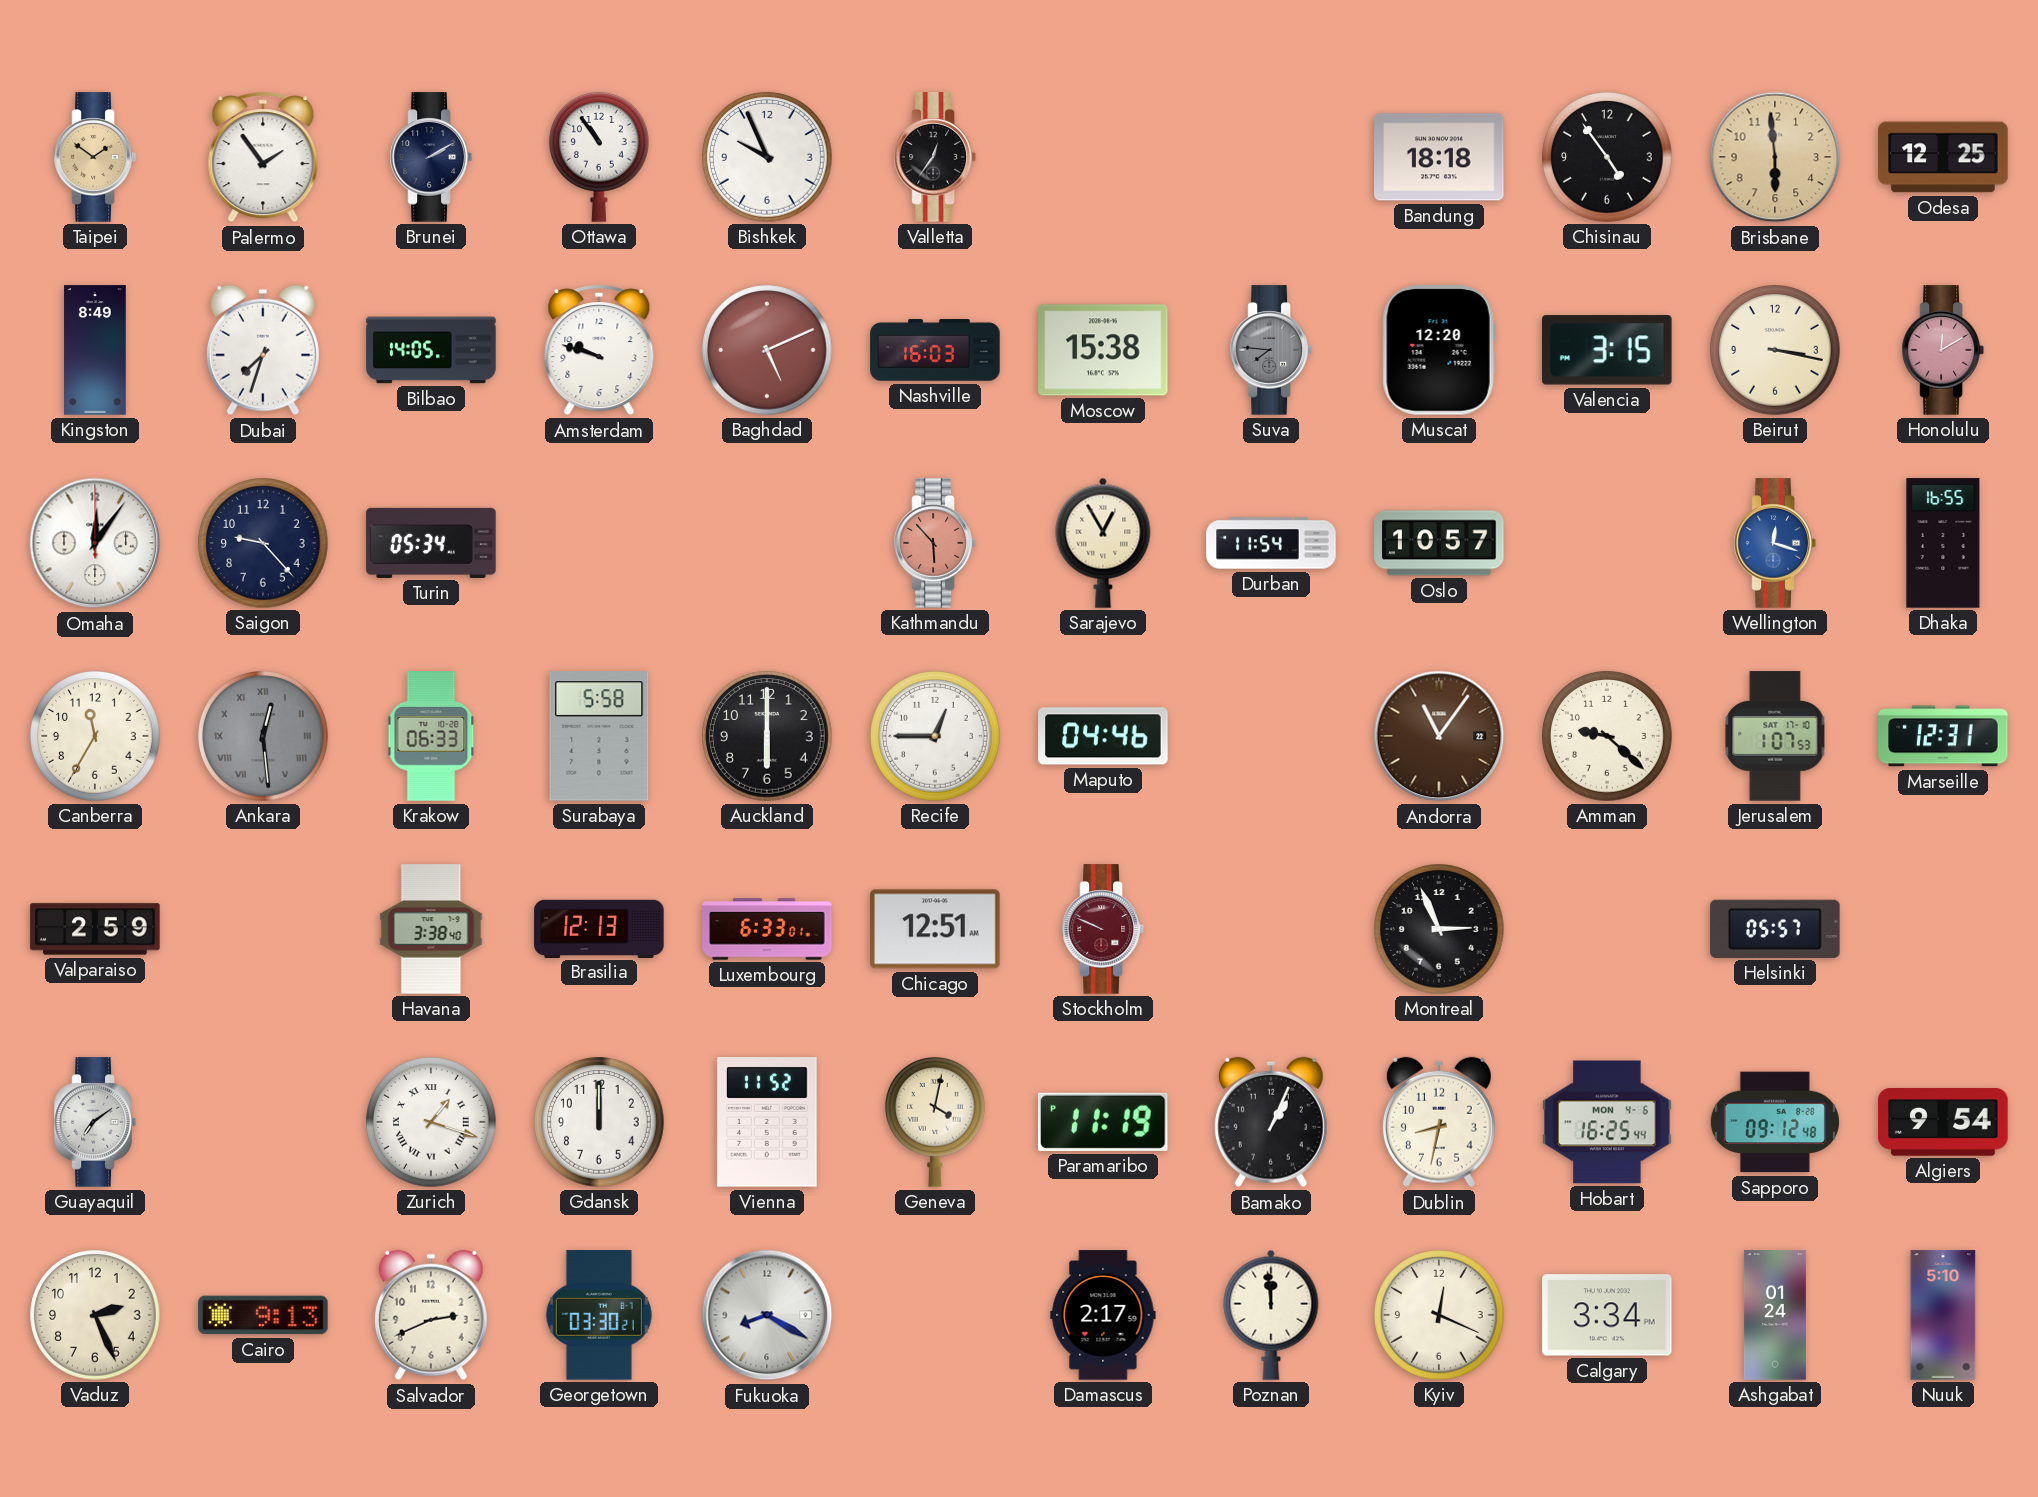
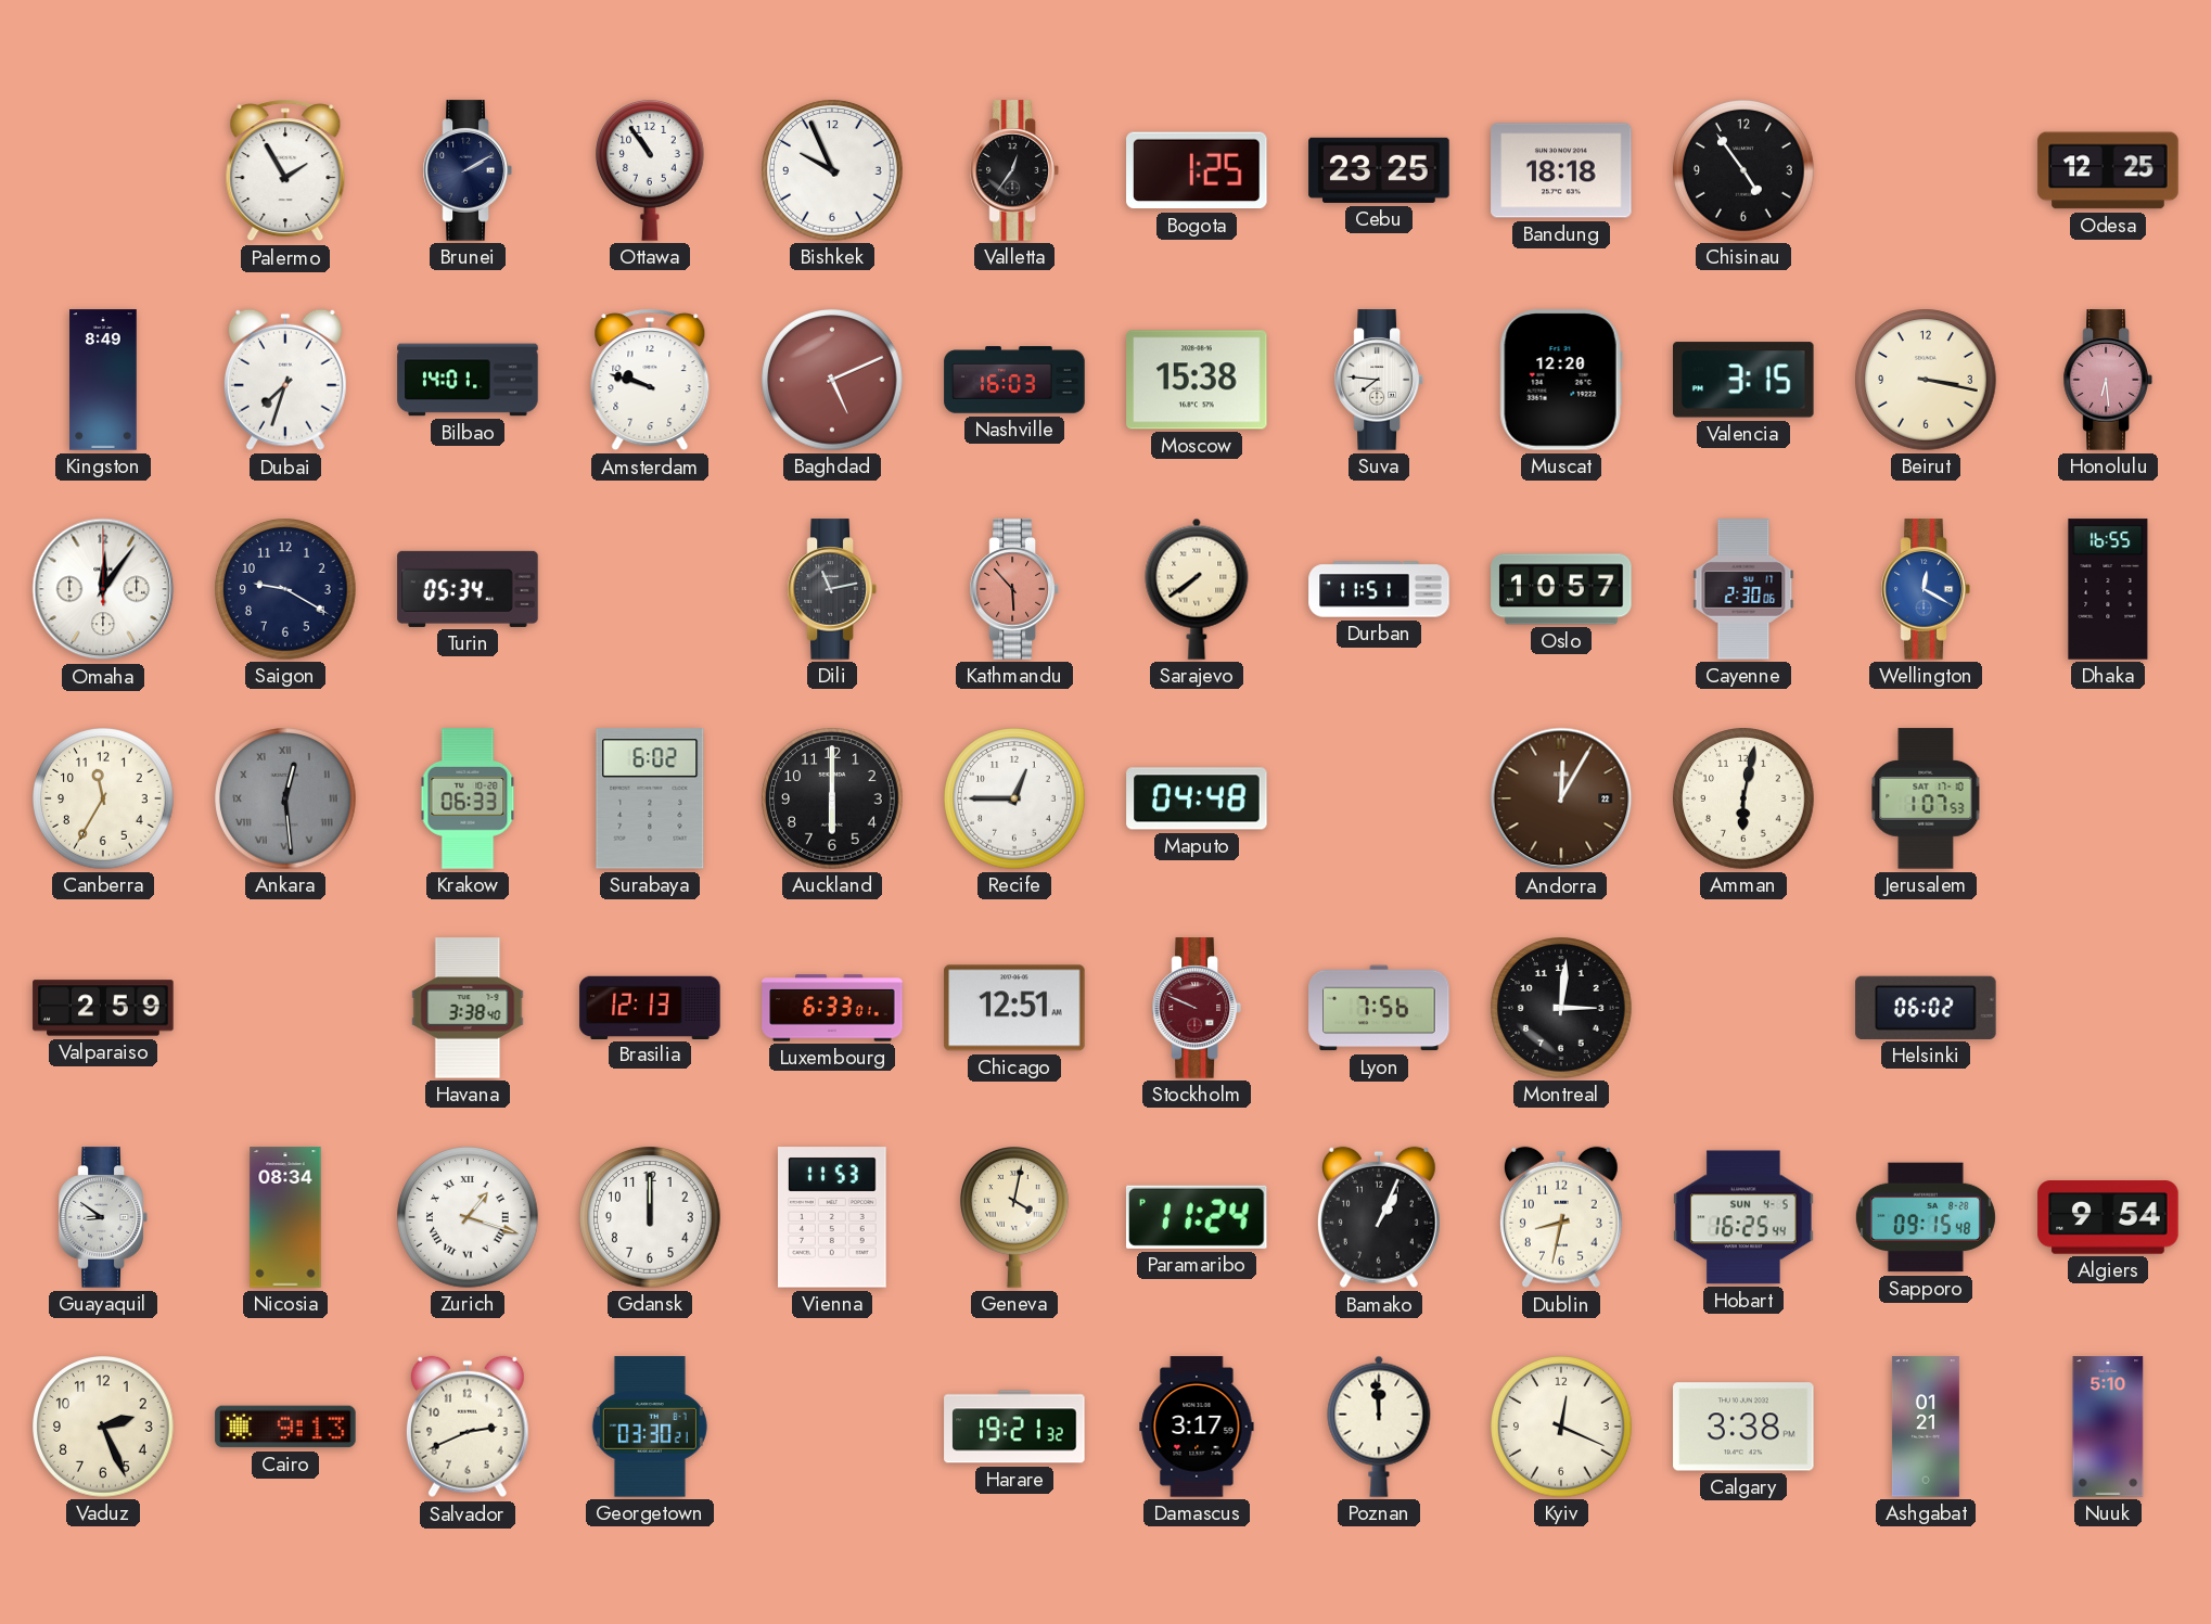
Taipei: 1:51 -> none
Palermo: 1:54 -> 1:55
Bogota: none -> 1:25
Cebu: none -> 23:25
Brisbane: 5:59 -> none
Bilbao: 14:05 -> 14:01
Suva dial: grey -> white
Honolulu: 12:10 -> 6:29
Saigon: 9:23 -> 9:20
Dili: none -> 11:13
Sarajevo: 12:55 -> 7:39
Durban: 11:54 -> 11:51
Cayenne: none -> 2:30
Wellington: 12:18 -> 12:20
Surabaya: 5:58 -> 6:02
Maputo: 04:46 -> 04:48
Andorra: 11:06 -> 12:05
Amman: 9:22 -> 6:02
Marseille: 12:31 -> none
Lyon: none -> 7:56
Montreal: 2:56 -> 3:01
Helsinki: 05:57 -> 06:02
Guayaquil: 7:09 -> 8:51
Nicosia: none -> 08:34
Vienna: 11:52 -> 11:53
Paramaribo: 11:19 -> 11:24
Hobart date: MON 4-6 -> SUN 4-5
Sapporo: 09:12 -> 09:15
Fukuoka: 8:20 -> none
Harare: none -> 19:21
Damascus: 2:17 -> 3:17
Calgary: 3:34 -> 3:38
Ashgabat: 01:24 -> 01:21
